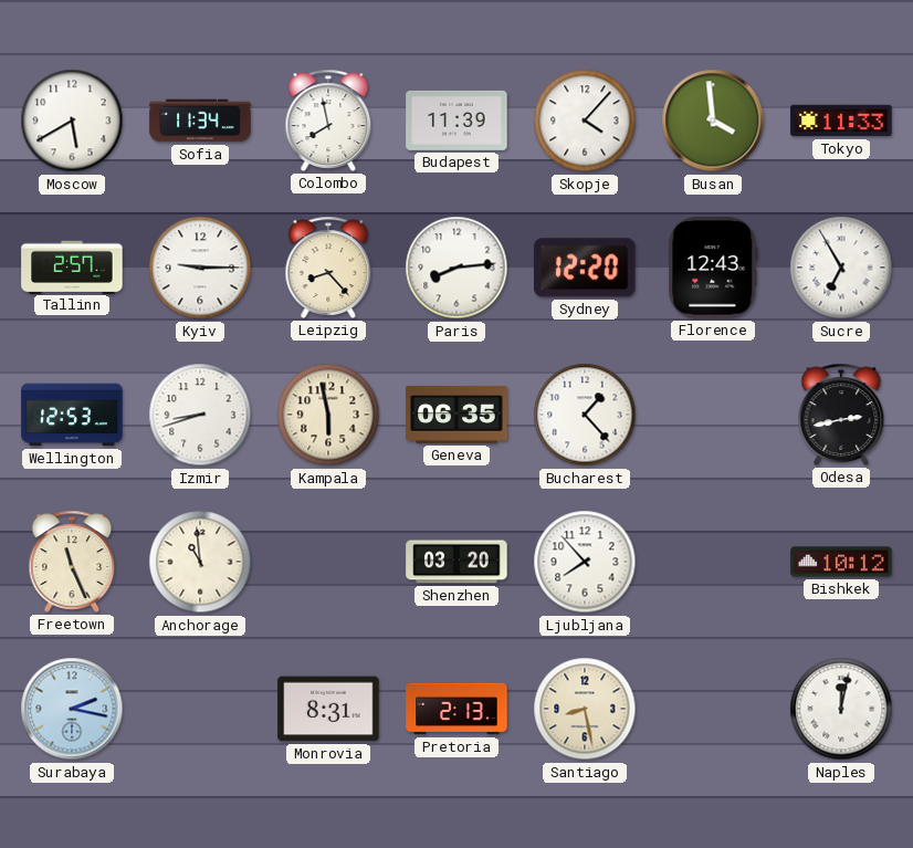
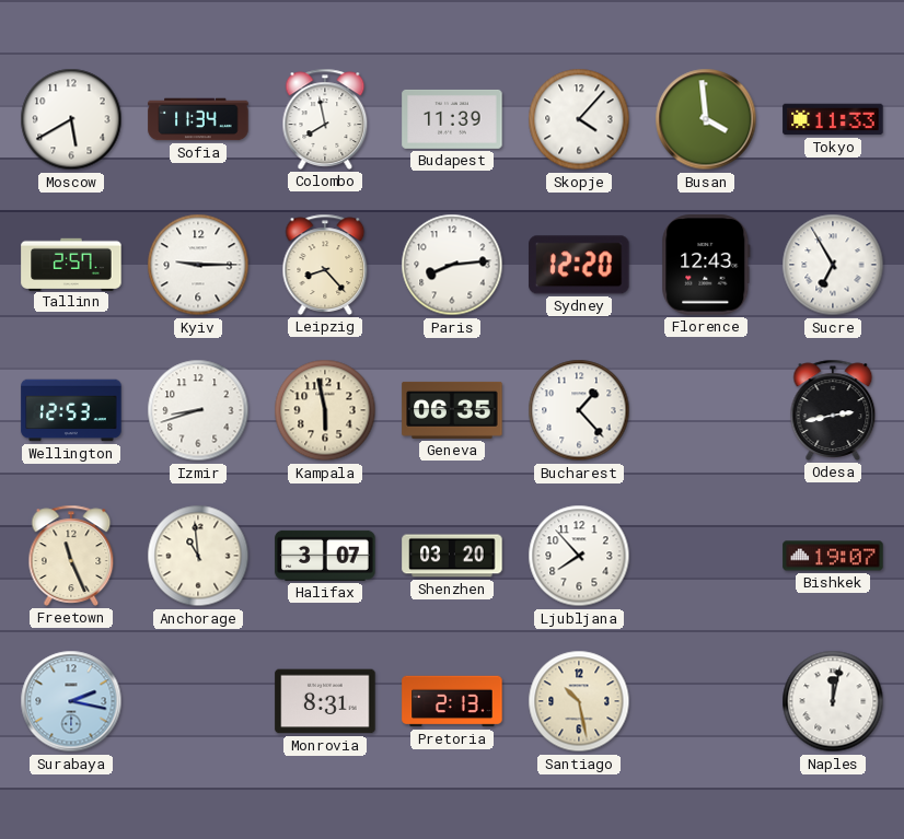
Halifax: none -> 3:07
Bishkek: 10:12 -> 19:07
Santiago: 8:28 -> 10:28
